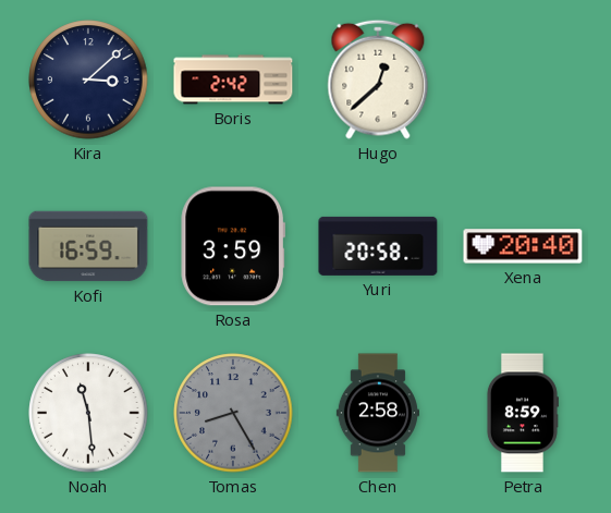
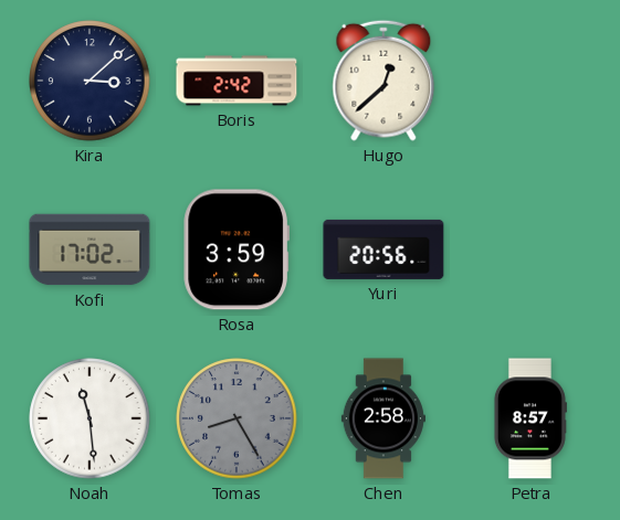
Kofi: 16:59 -> 17:02
Yuri: 20:58 -> 20:56
Xena: 20:40 -> none
Petra: 8:59 -> 8:57
